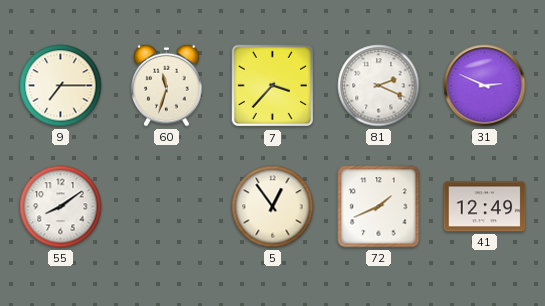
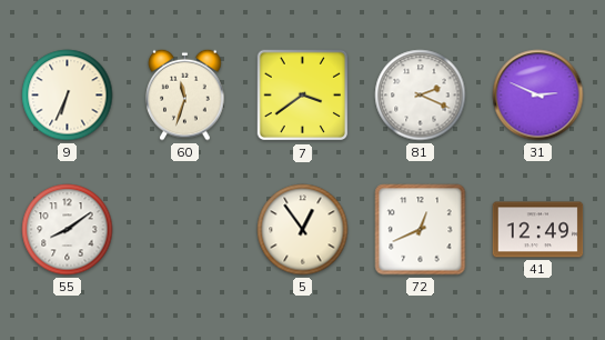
9: 7:15 -> 6:34
7: 3:37 -> 3:39
72: 1:41 -> 12:41
